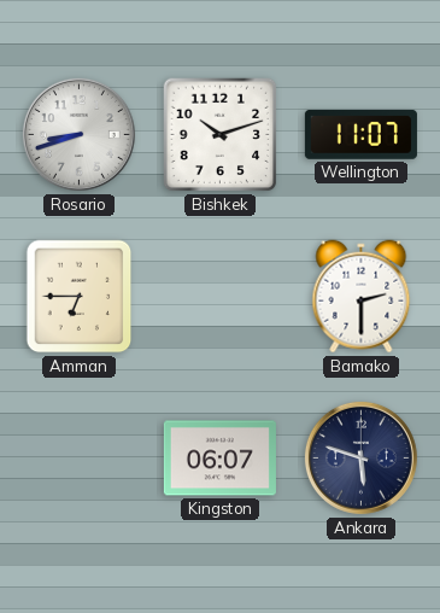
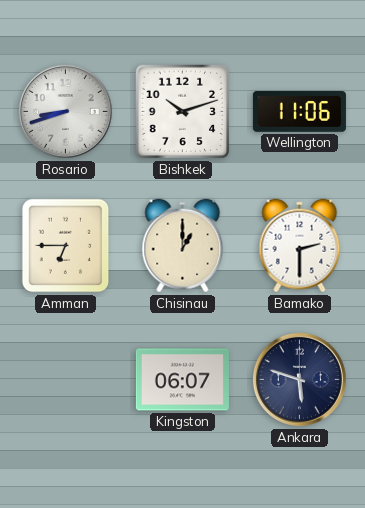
Wellington: 11:07 -> 11:06
Chisinau: none -> 1:00
